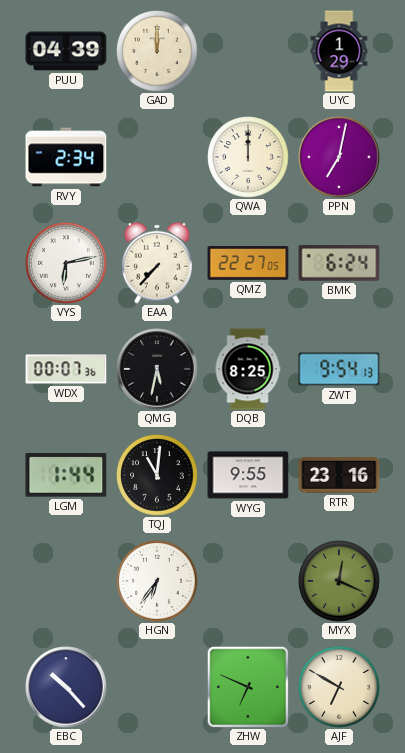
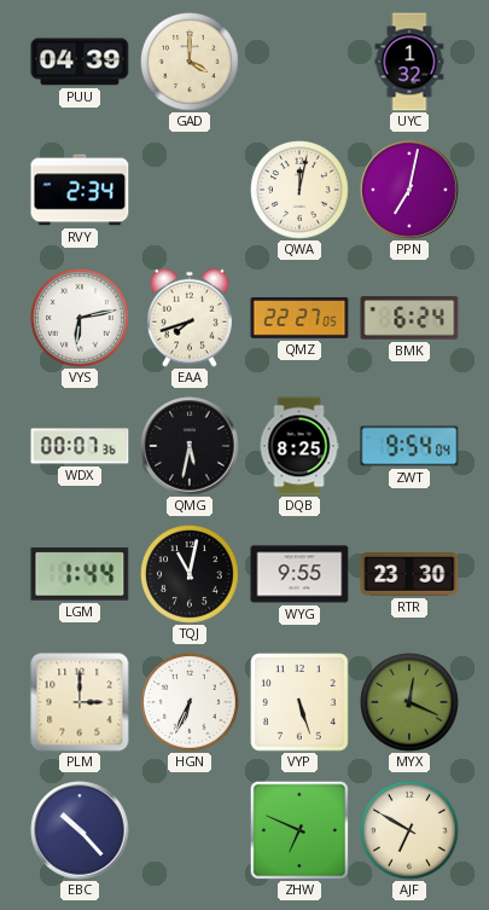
GAD: 12:00 -> 4:00
UYC: 1:29 -> 1:32
QWA: 12:00 -> 12:02
EAA: 7:37 -> 7:42
ZWT: 9:54:13 -> 9:54:04
TQJ: 11:01 -> 11:02
RTR: 23:16 -> 23:30
PLM: none -> 3:00
HGN: 6:36 -> 6:34
VYP: none -> 5:27
